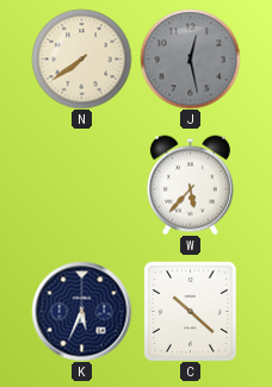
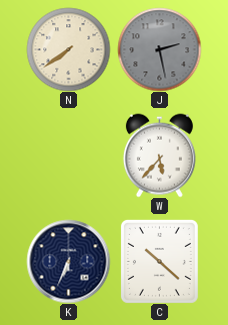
J: 12:28 -> 2:28
K: 5:34 -> 6:34
